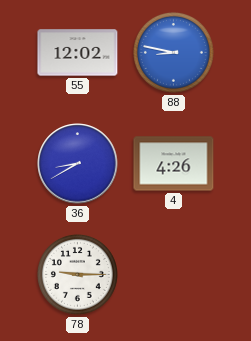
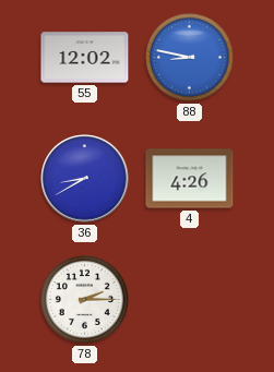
78: 9:15 -> 2:15
